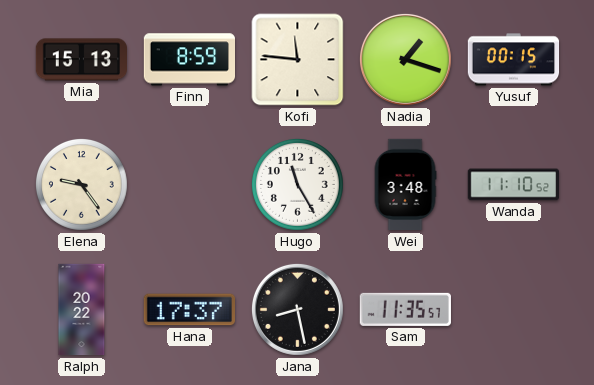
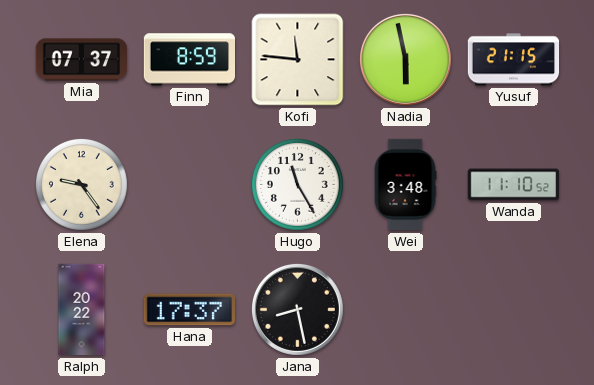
Mia: 15:13 -> 07:37
Nadia: 1:18 -> 5:58
Yusuf: 00:15 -> 21:15
Sam: 11:35 -> none
